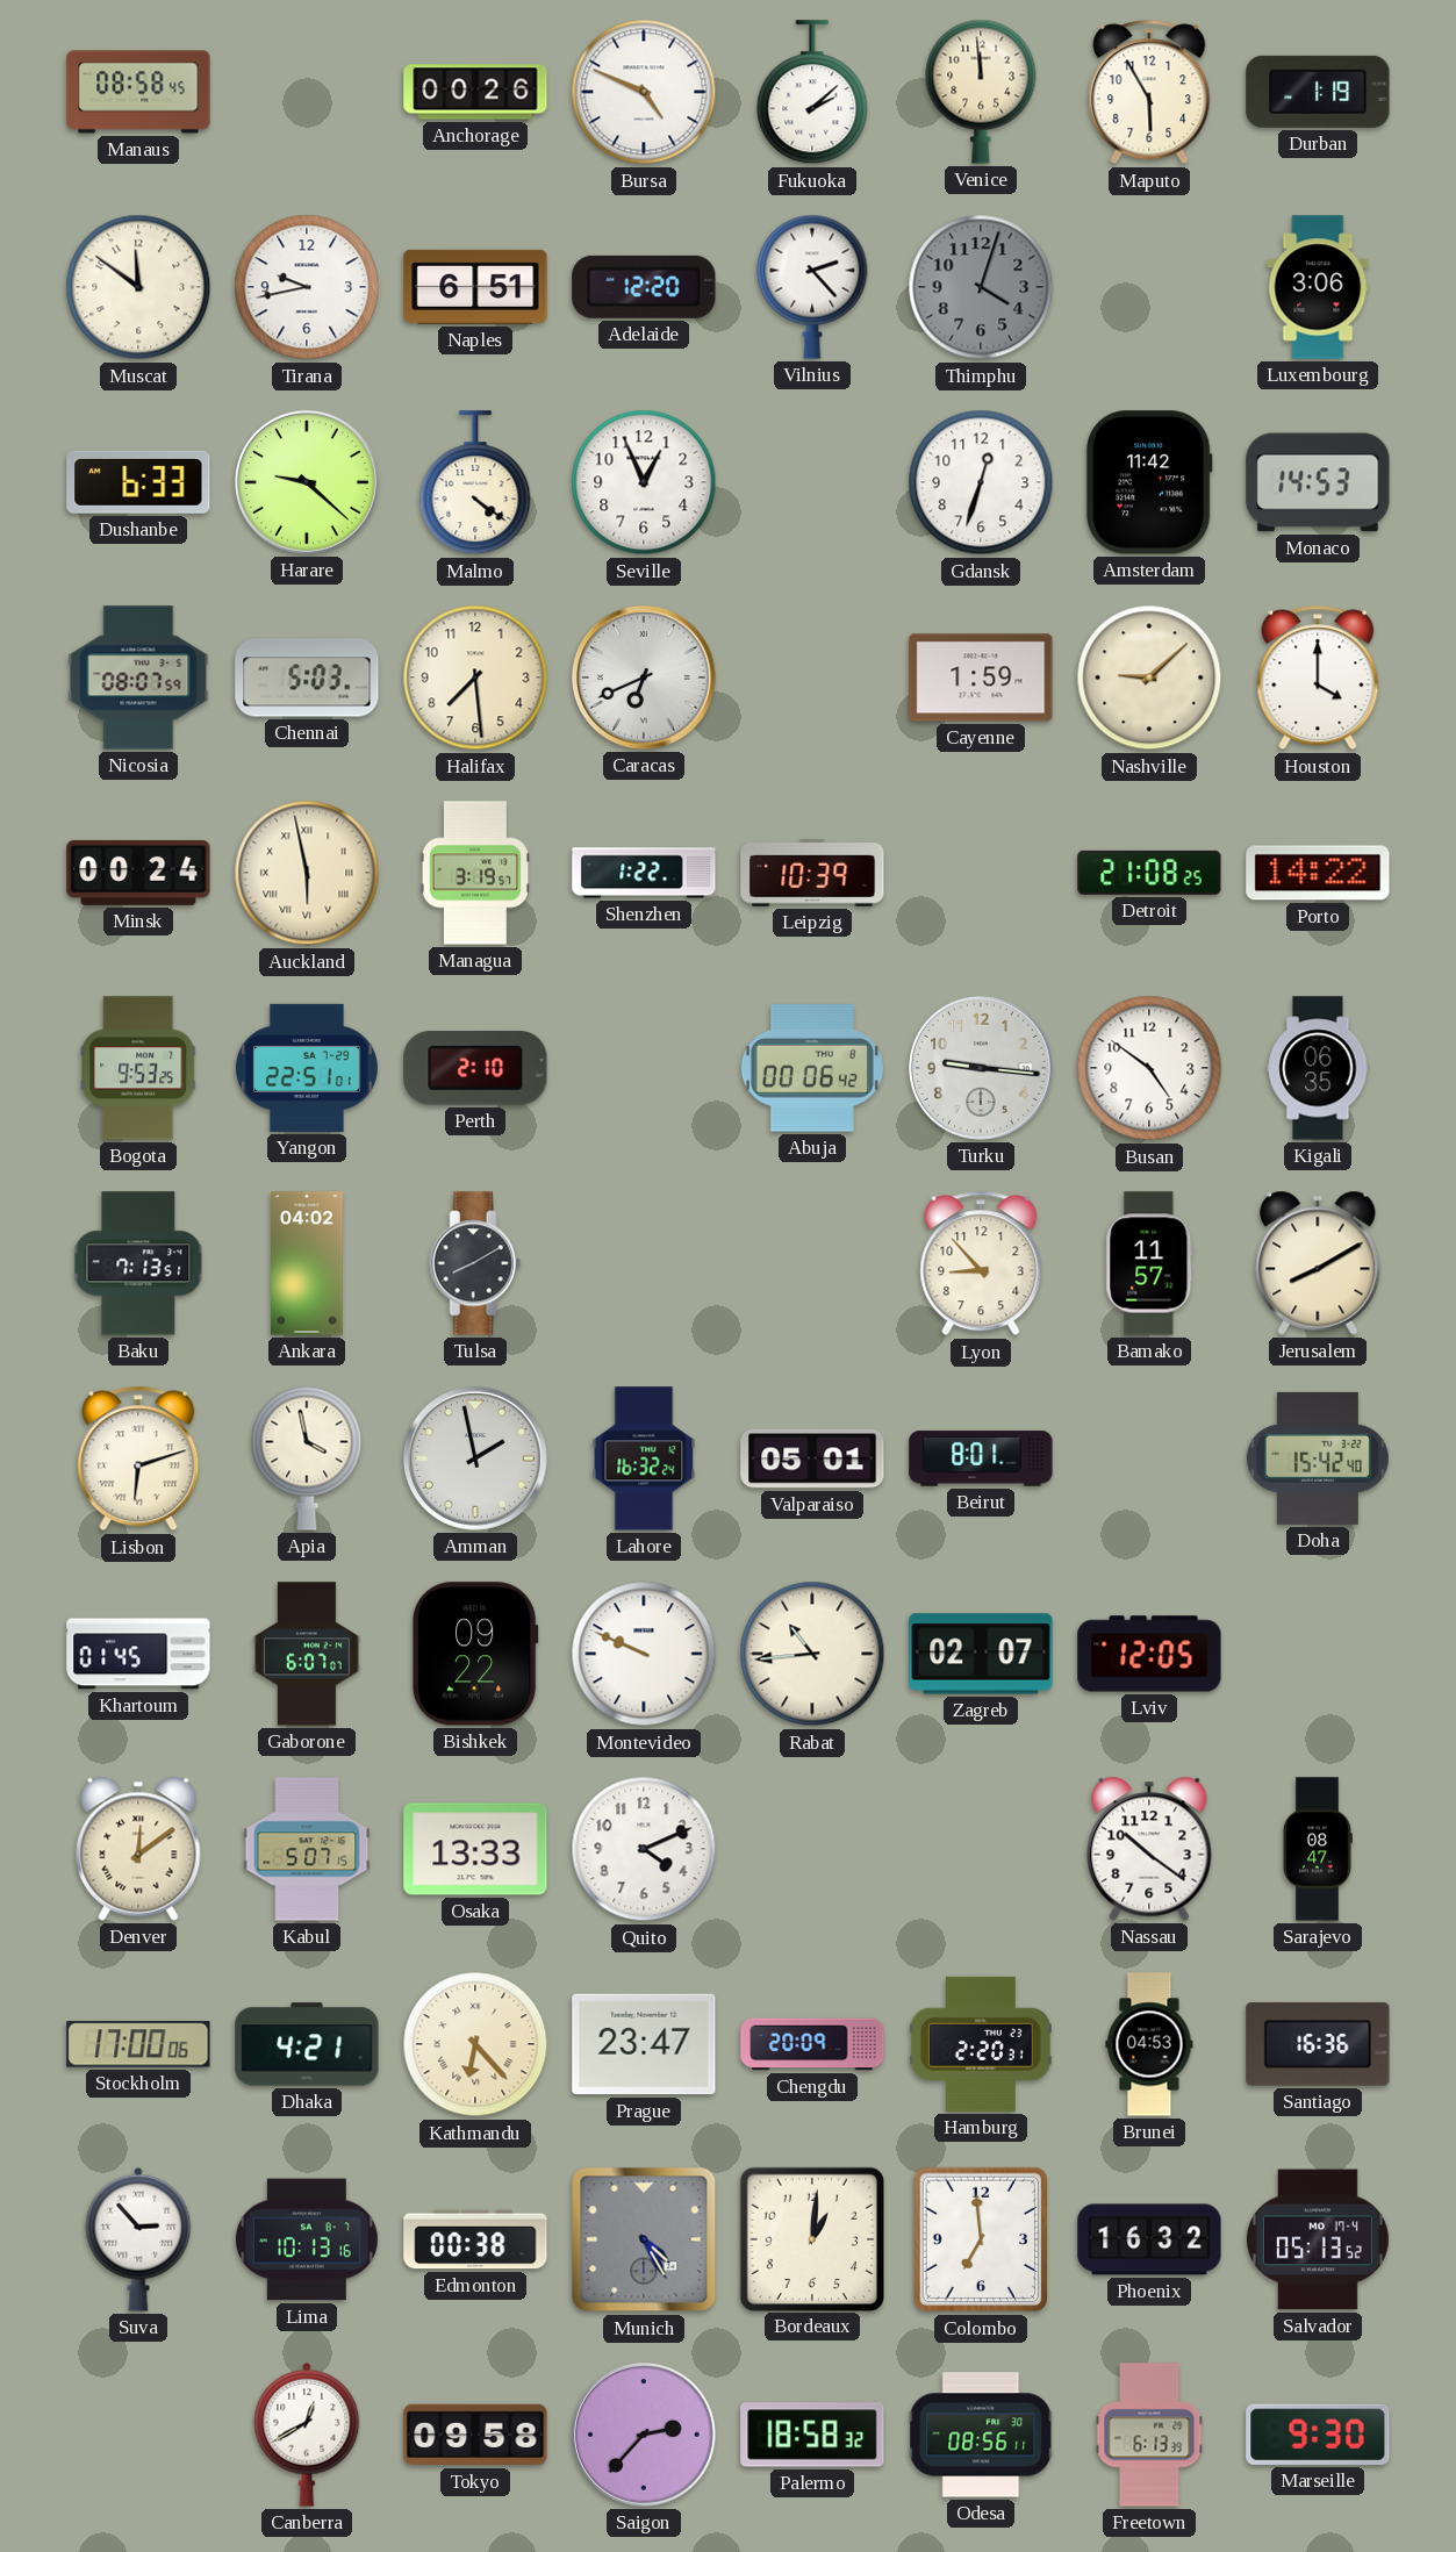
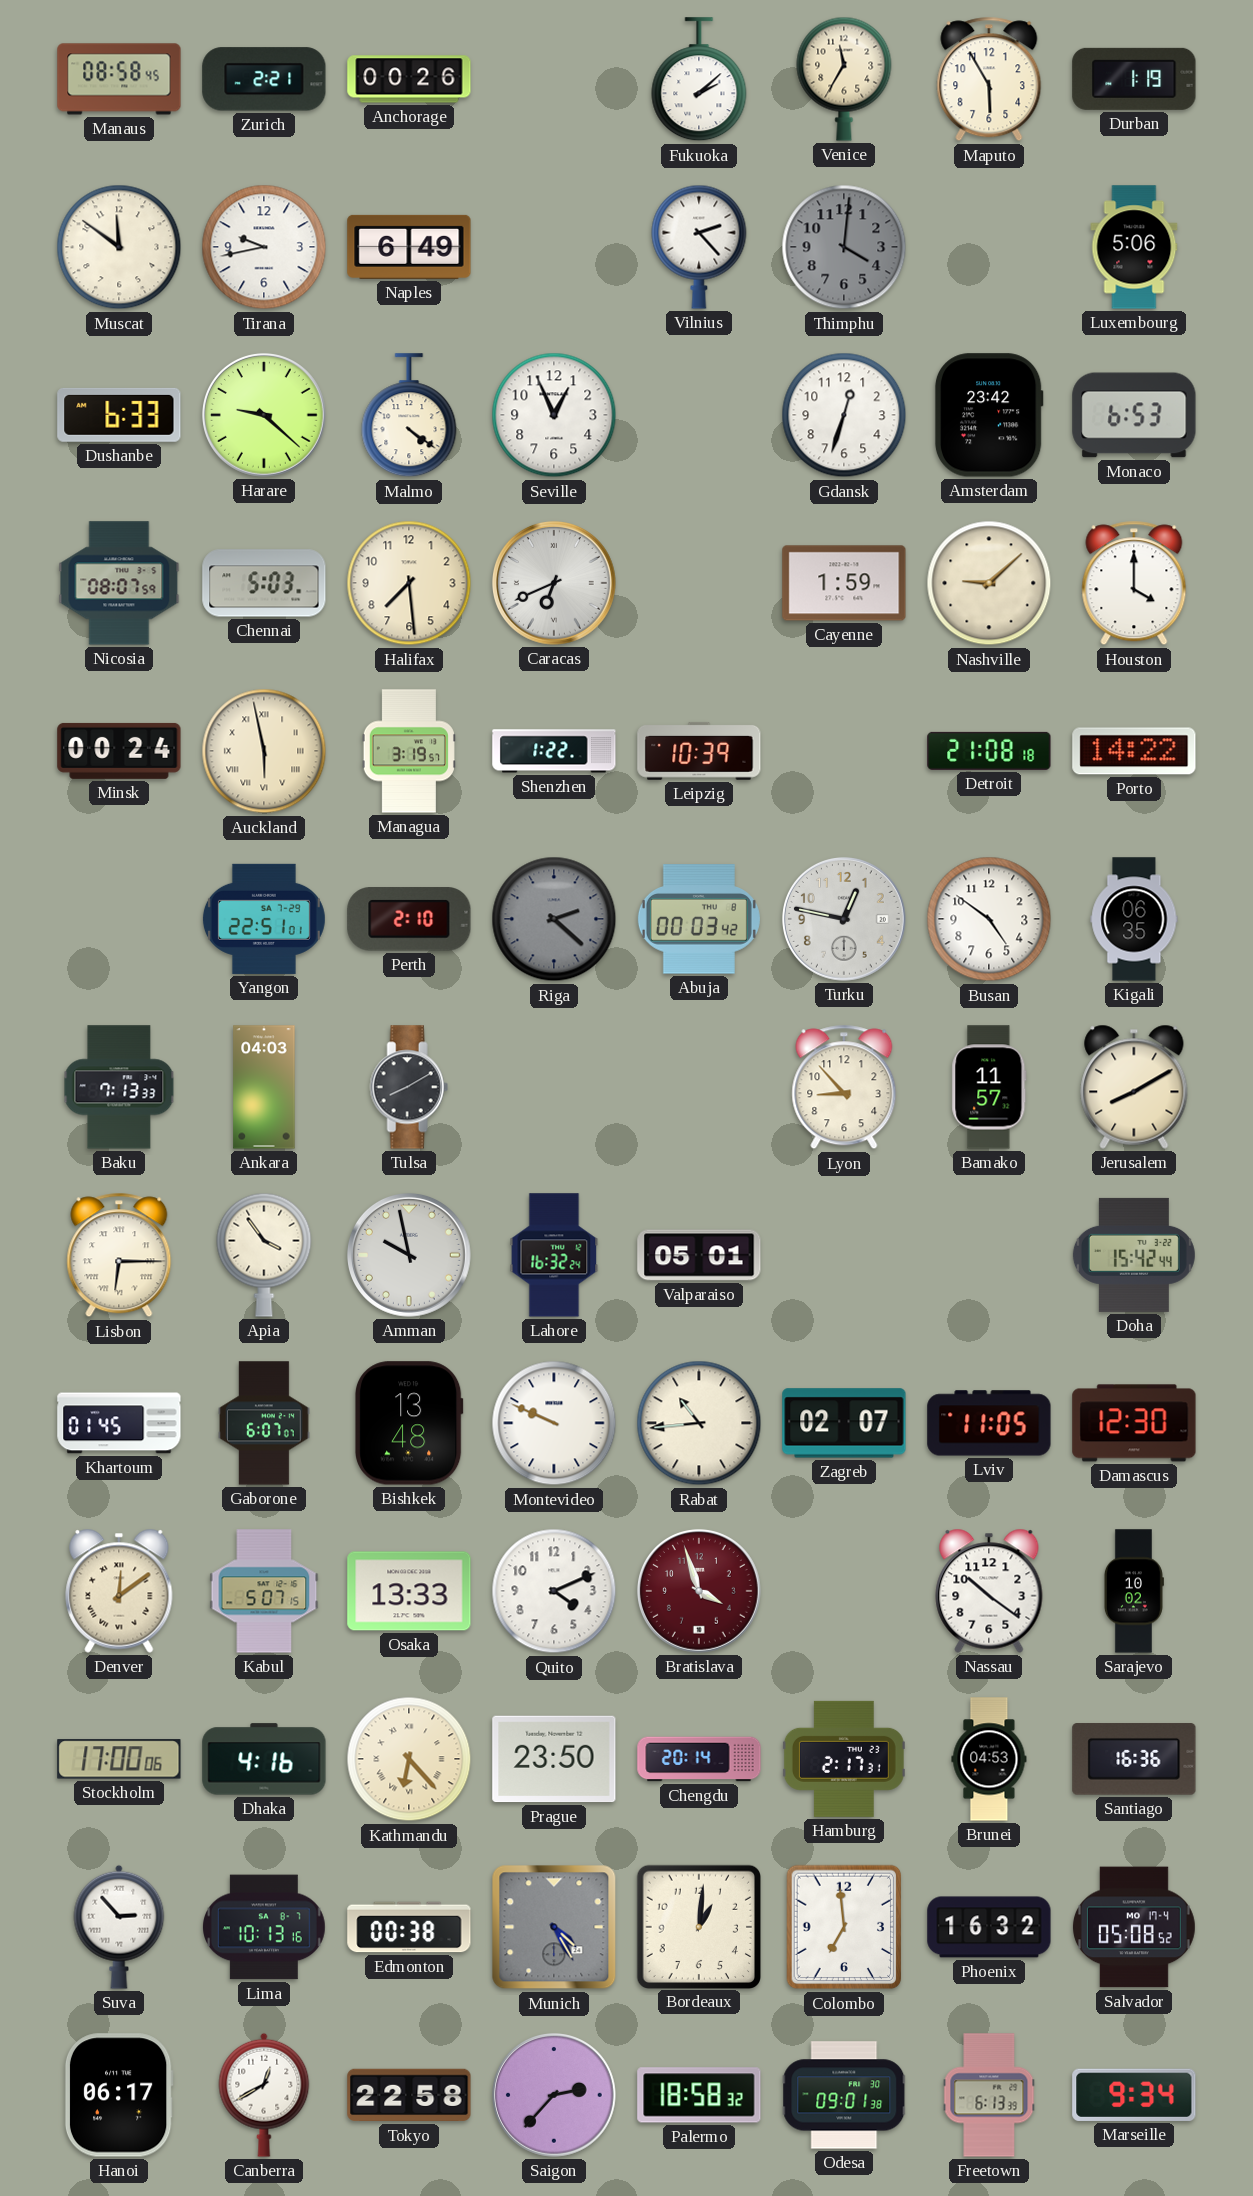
Zurich: none -> 2:21
Bursa: 4:49 -> none
Venice: 11:59 -> 11:35
Naples: 6:51 -> 6:49
Adelaide: 12:20 -> none
Thimphu: 4:03 -> 4:01
Luxembourg: 3:06 -> 5:06
Amsterdam: 11:42 -> 23:42
Monaco: 14:53 -> 6:53
Detroit: 21:08:25 -> 21:08:18
Bogota: 9:53 -> none
Riga: none -> 2:22
Abuja: 00:06 -> 00:03
Turku: 9:16 -> 12:47
Baku: 7:13:51 -> 7:13:33
Ankara: 04:02 -> 04:03
Lisbon: 6:12 -> 6:15
Apia: 3:58 -> 3:54
Amman: 1:58 -> 9:58
Beirut: 8:01 -> none
Doha: 15:42:40 -> 15:42:44
Bishkek: 09:22 -> 13:48
Lviv: 12:05 -> 11:05
Damascus: none -> 12:30
Bratislava: none -> 3:57
Sarajevo: 08:47 -> 10:02
Dhaka: 4:21 -> 4:16
Prague: 23:47 -> 23:50
Chengdu: 20:09 -> 20:14
Hamburg: 2:20 -> 2:17
Salvador: 05:13 -> 05:08
Hanoi: none -> 06:17
Tokyo: 09:58 -> 22:58
Odesa: 08:56 -> 09:01
Marseille: 9:30 -> 9:34
